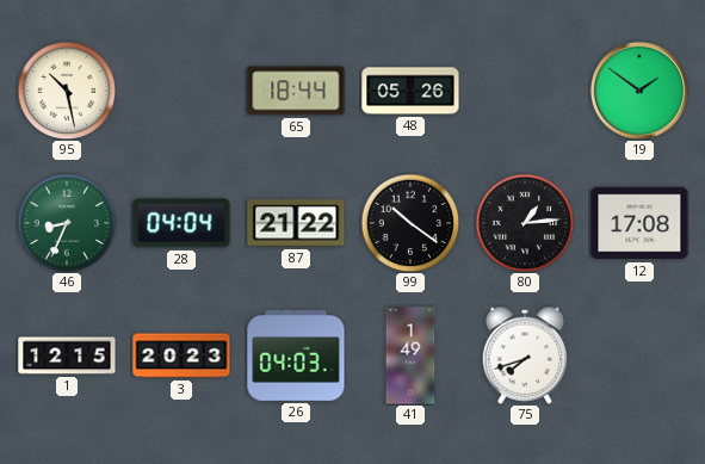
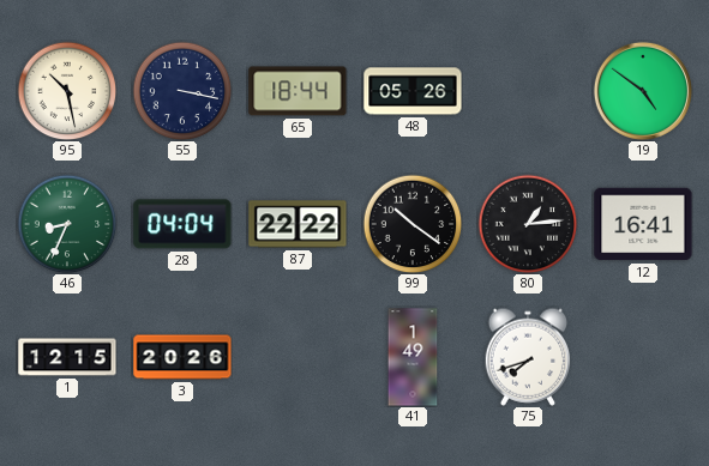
55: none -> 3:17
19: 1:51 -> 4:51
87: 21:22 -> 22:22
12: 17:08 -> 16:41
3: 20:23 -> 20:26
26: 04:03 -> none
